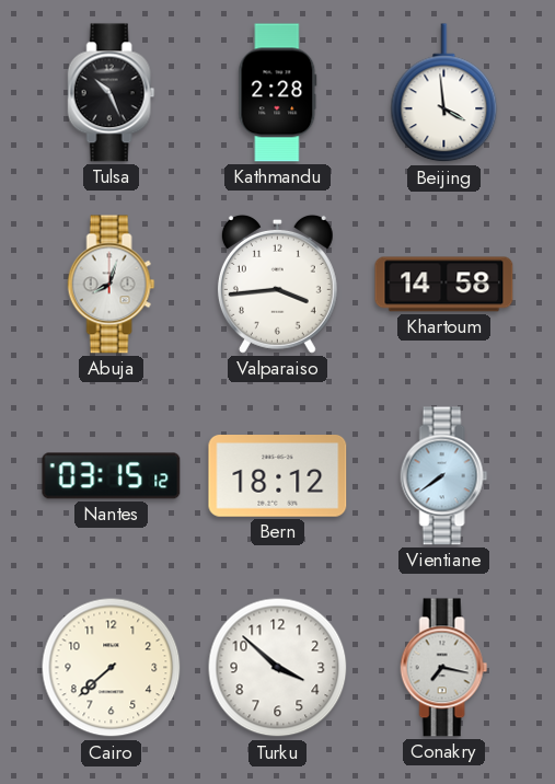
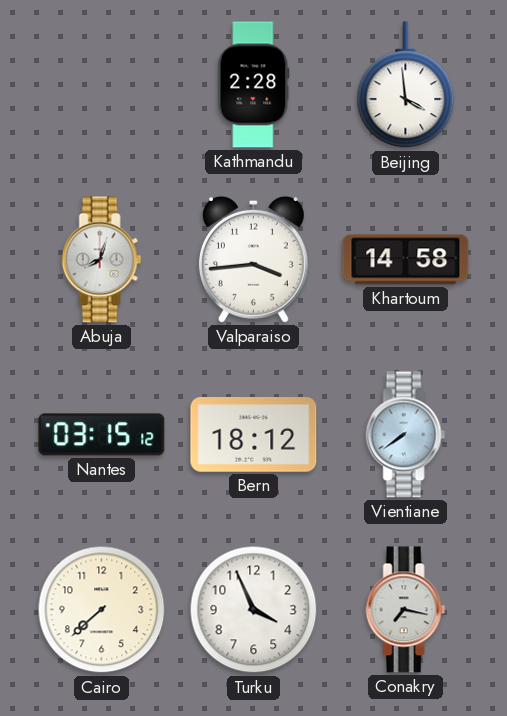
Tulsa: 10:26 -> none
Turku: 3:52 -> 3:56
